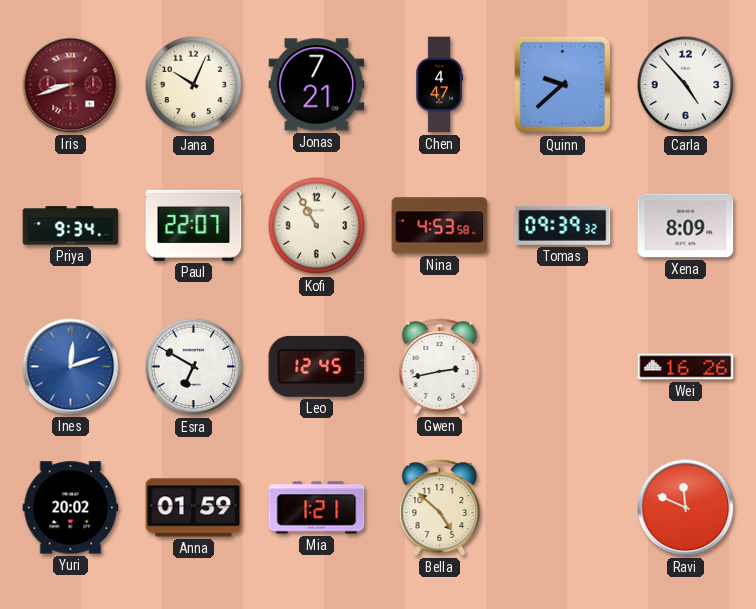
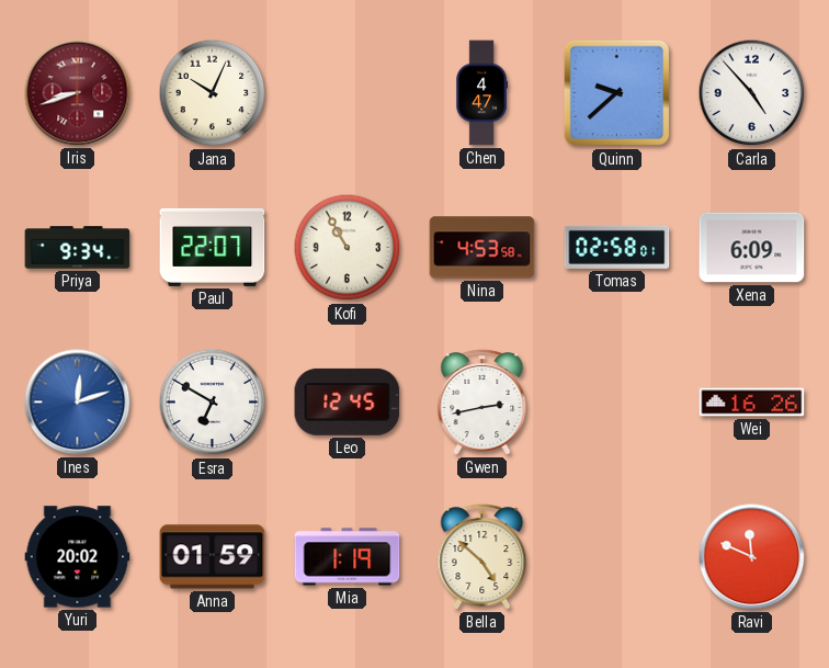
Jonas: 7:21 -> none
Tomas: 09:39 -> 02:58
Xena: 8:09 -> 6:09
Mia: 1:21 -> 1:19
